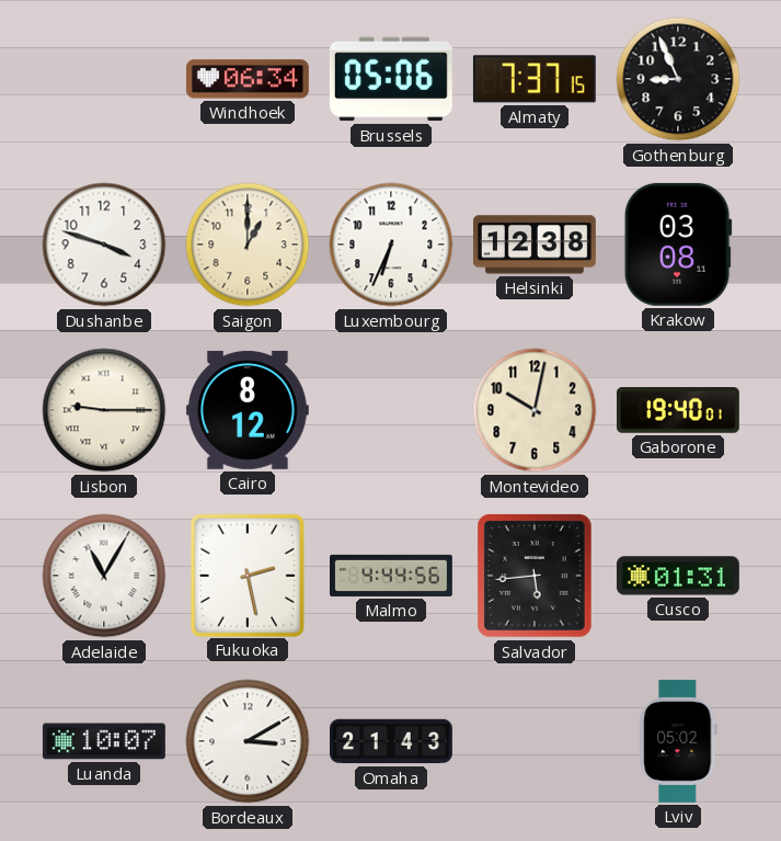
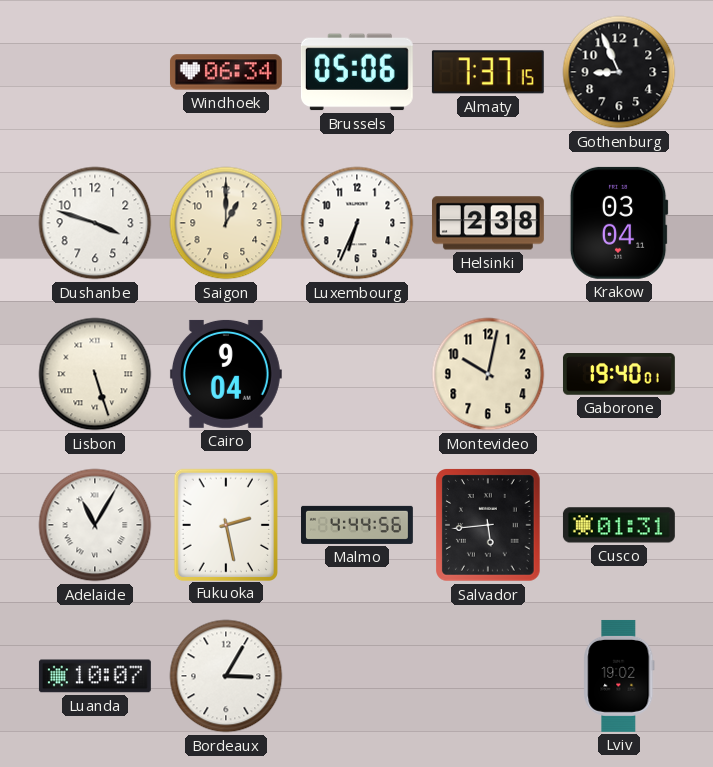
Helsinki: 12:38 -> 2:38
Krakow: 03:08 -> 03:04
Lisbon: 9:15 -> 5:27
Cairo: 8:12 -> 9:04
Bordeaux: 3:10 -> 3:05
Omaha: 21:43 -> none
Lviv: 05:02 -> 19:02
